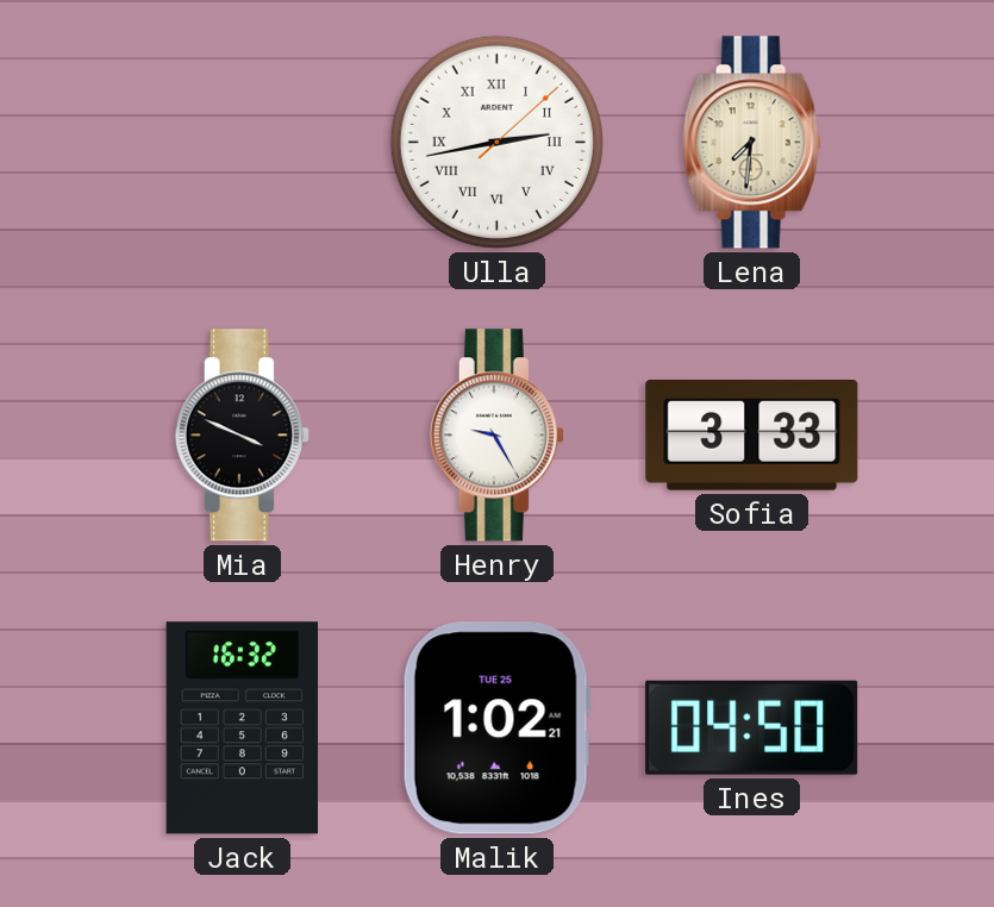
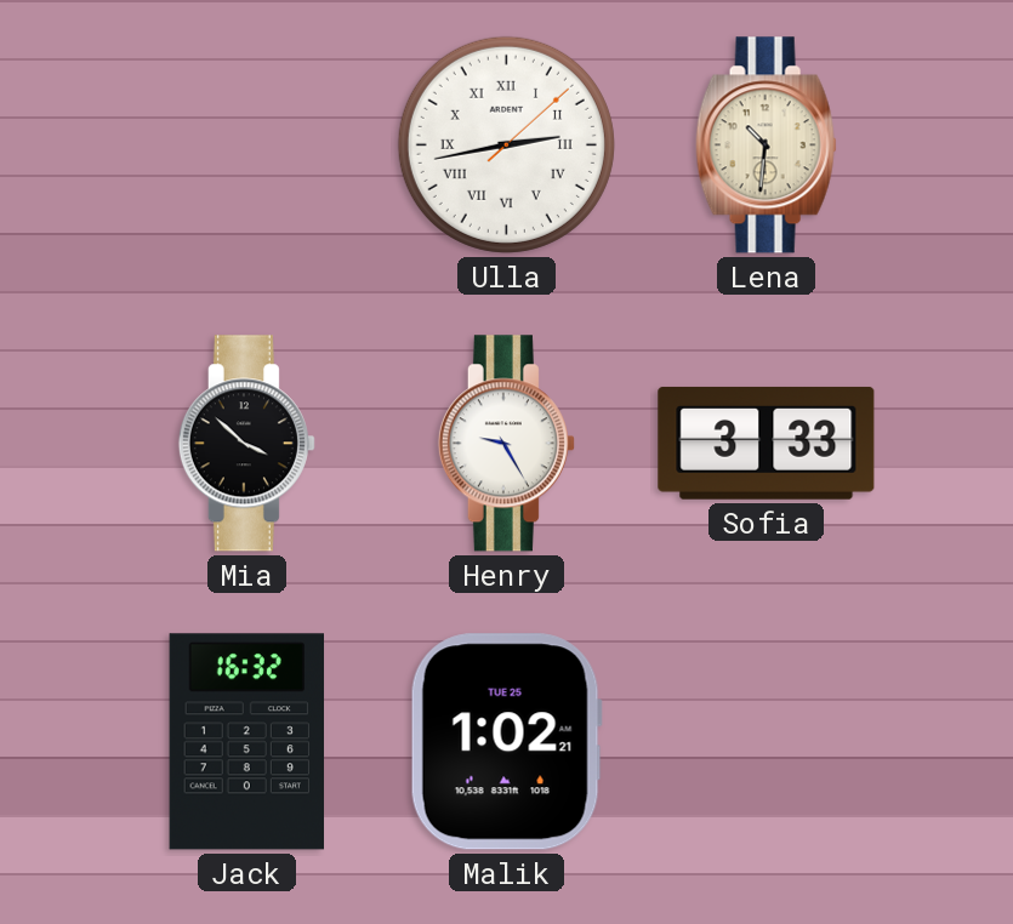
Lena: 7:31 -> 10:31
Mia: 3:49 -> 3:52
Ines: 04:50 -> none
